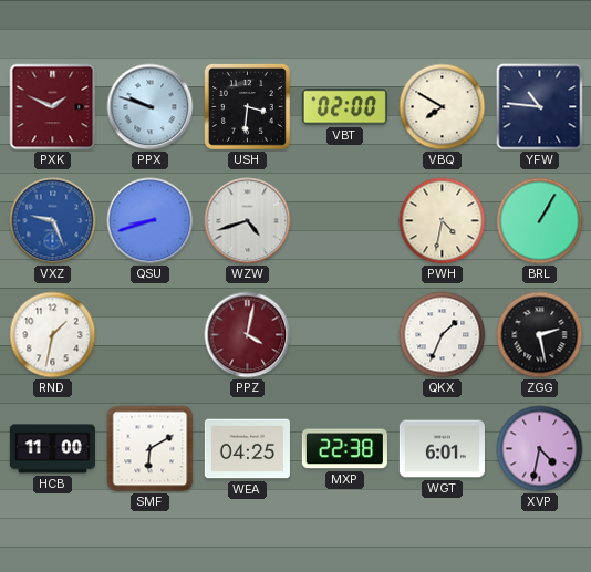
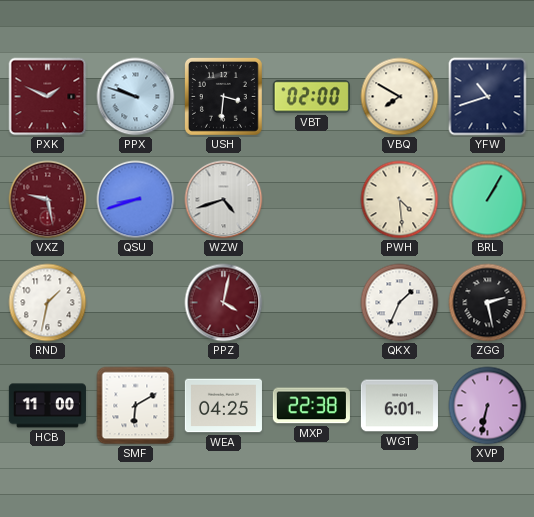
YFW: 10:46 -> 10:42
VXZ: 9:26 -> 9:28
VXZ dial: blue -> burgundy
PWH: 4:32 -> 4:29
XVP: 4:32 -> 6:32
